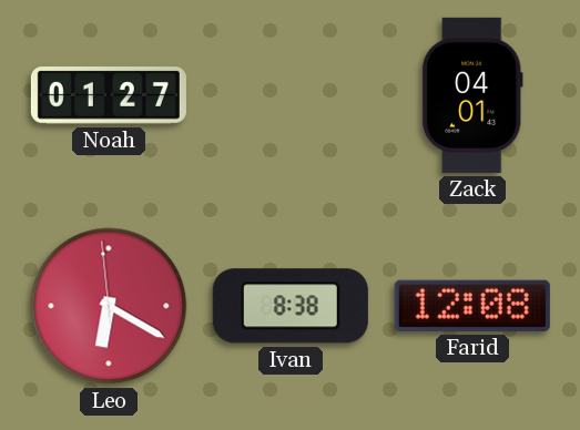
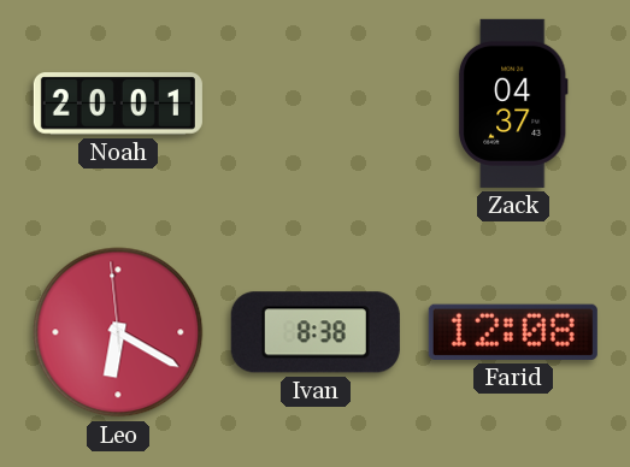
Noah: 01:27 -> 20:01
Zack: 04:01 -> 04:37
